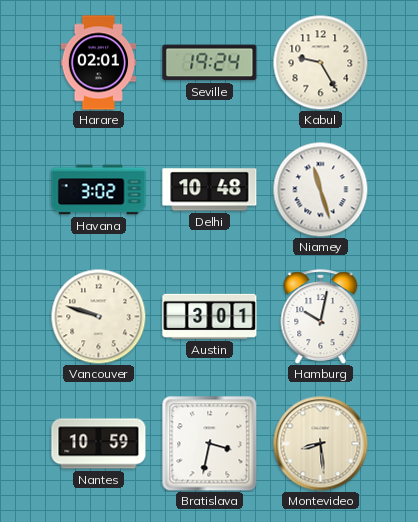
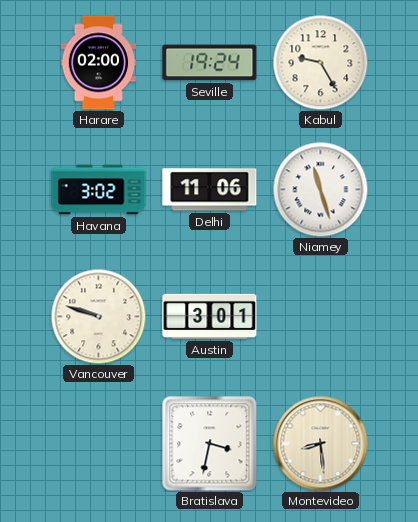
Harare: 02:01 -> 02:00
Delhi: 10:48 -> 11:06
Hamburg: 10:02 -> none
Nantes: 10:59 -> none
